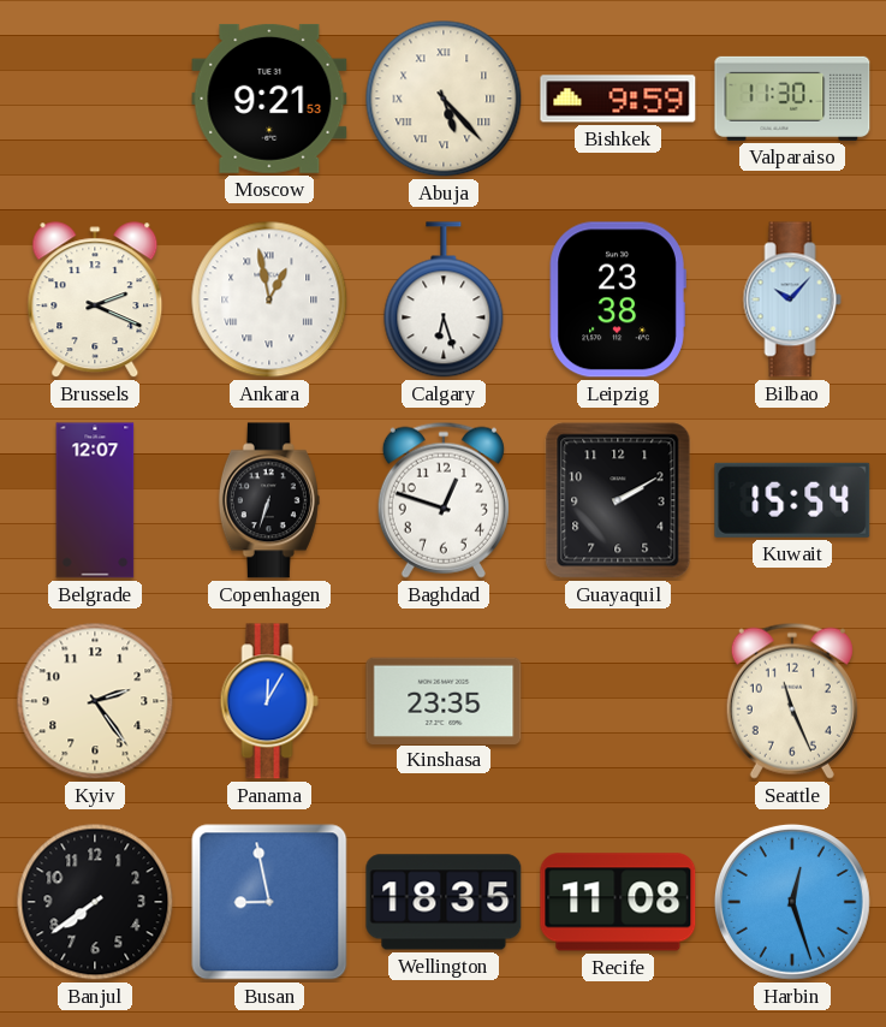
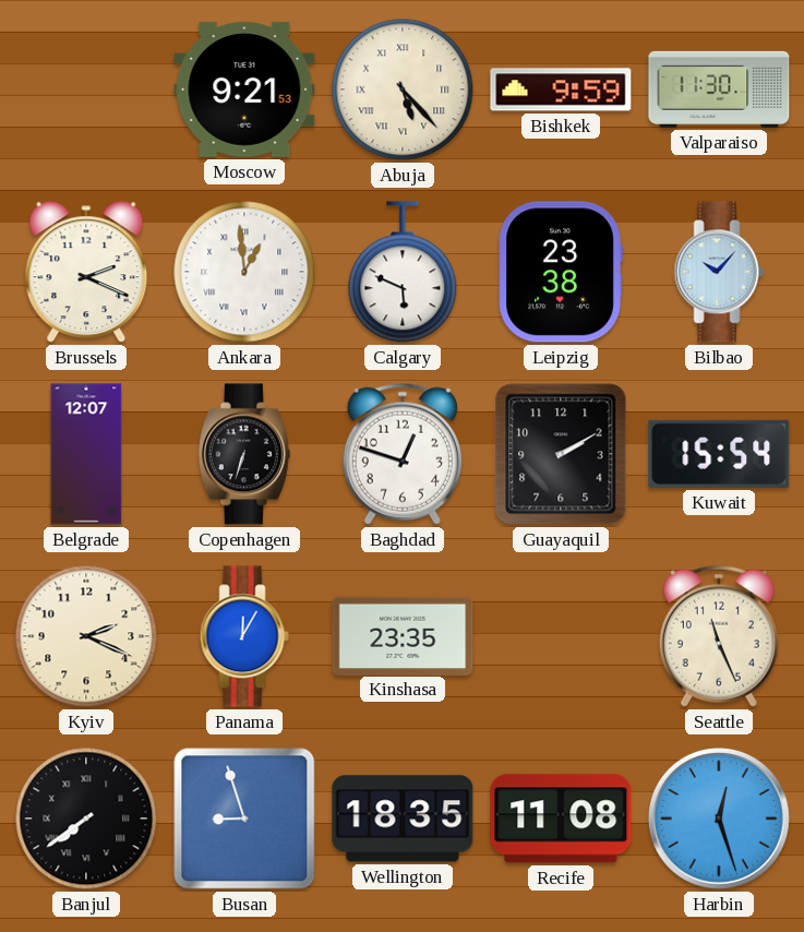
Ankara: 12:58 -> 12:59
Calgary: 6:27 -> 5:49
Kyiv: 2:24 -> 2:19
Banjul numerals: Arabic -> Roman
Busan: 8:58 -> 8:57
